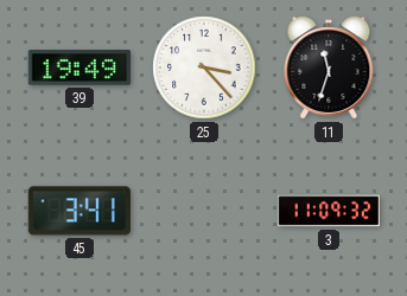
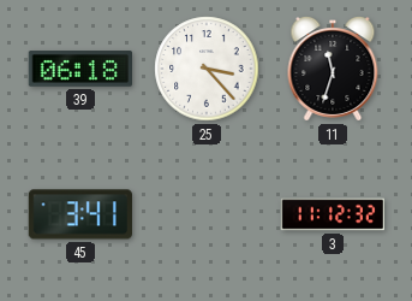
39: 19:49 -> 06:18
3: 11:09 -> 11:12
